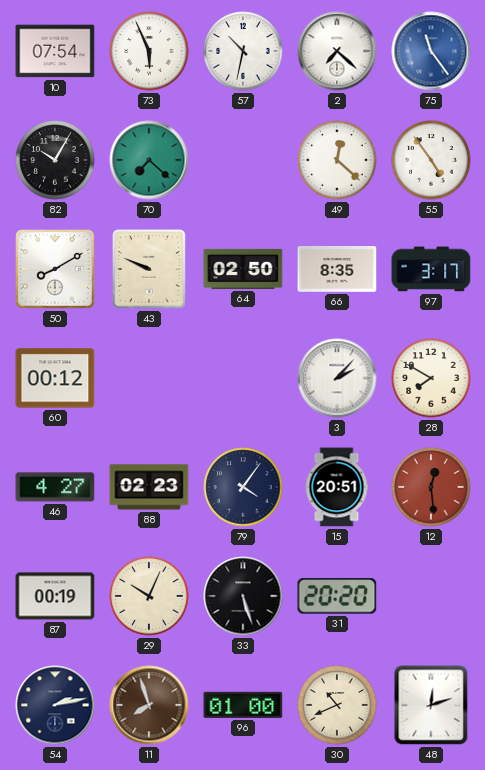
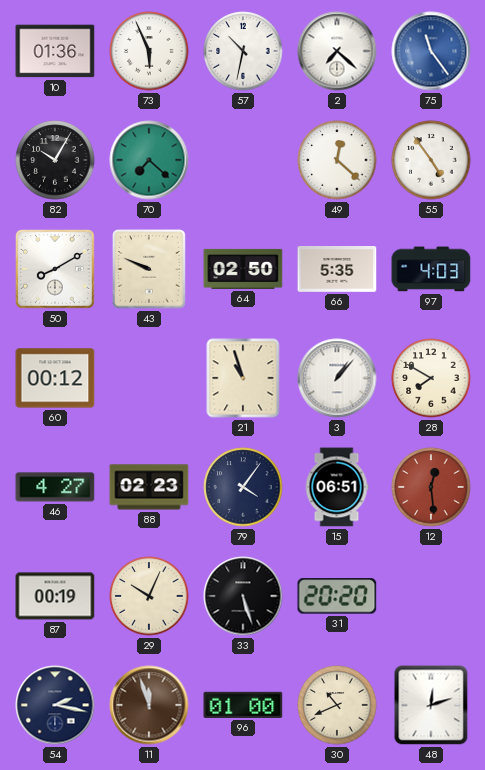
10: 07:54 -> 01:36
66: 8:35 -> 5:35
97: 3:17 -> 4:03
21: none -> 10:57
3: 2:07 -> 1:07
15: 20:51 -> 06:51
54: 2:13 -> 2:17
11: 7:57 -> 11:57
